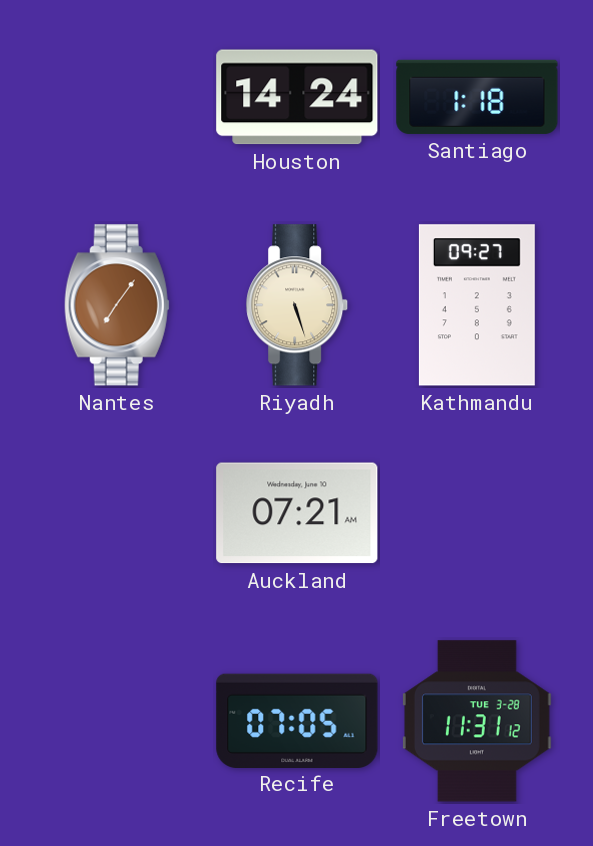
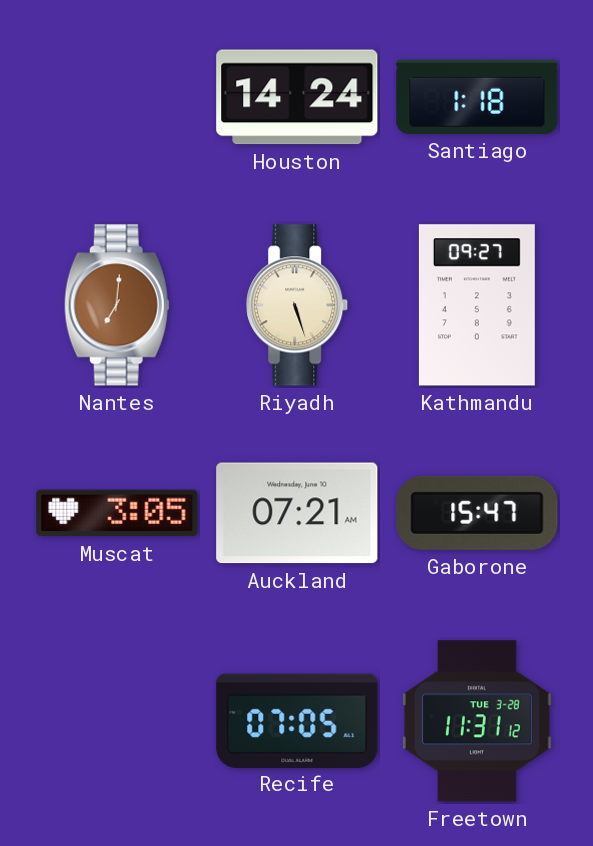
Nantes: 7:06 -> 7:01
Muscat: none -> 3:05
Gaborone: none -> 15:47
